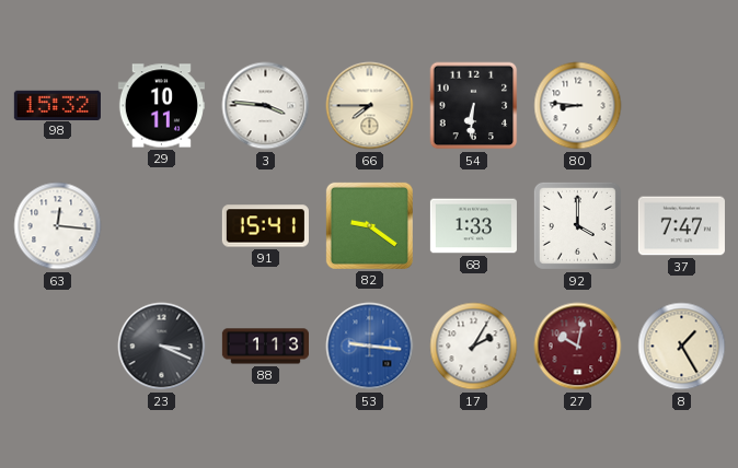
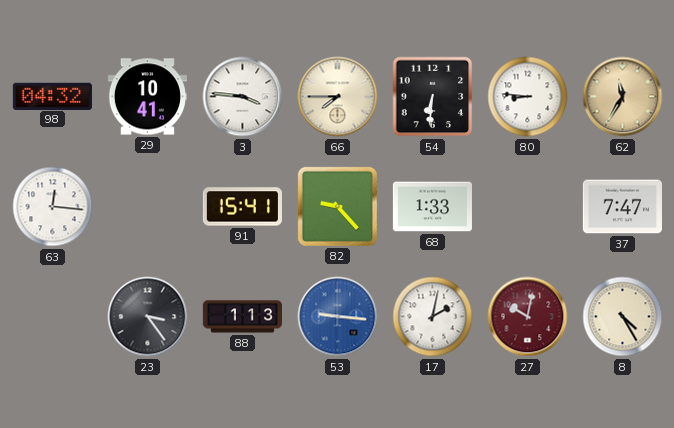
98: 15:32 -> 04:32
29: 10:11 -> 10:41
62: none -> 11:35
82: 9:21 -> 9:23
92: 4:00 -> none
23: 3:19 -> 3:24
17: 2:05 -> 2:02
8: 1:25 -> 4:25
